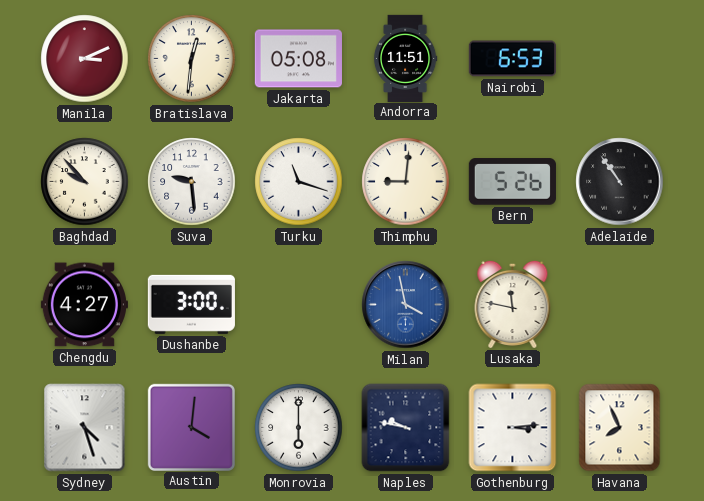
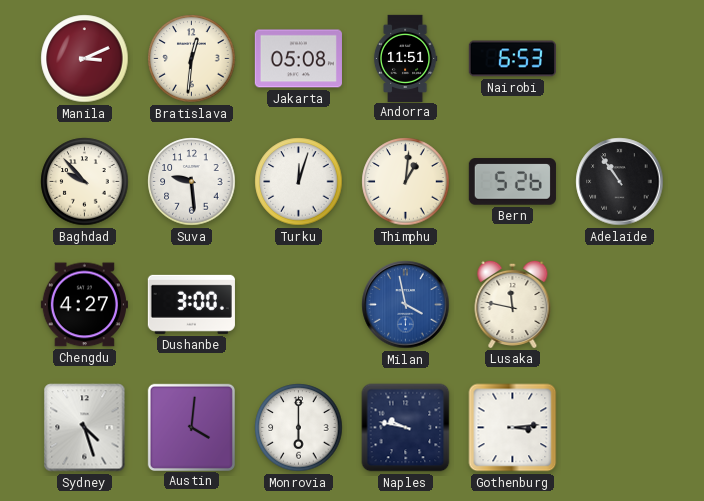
Turku: 11:18 -> 12:03
Thimphu: 9:01 -> 1:01
Havana: 7:56 -> none
